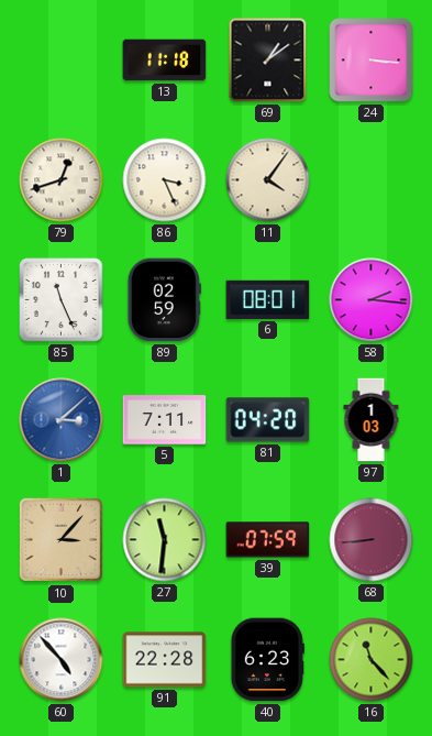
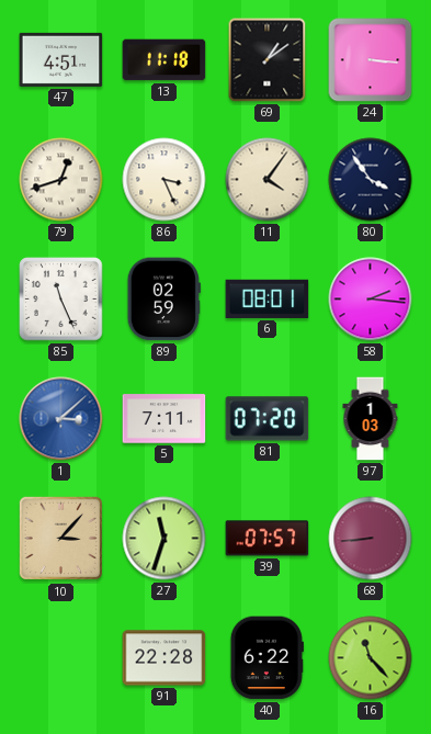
47: none -> 4:51
80: none -> 3:54
81: 04:20 -> 07:20
27: 11:31 -> 11:33
39: 07:59 -> 07:57
60: 4:53 -> none
40: 6:23 -> 6:22
